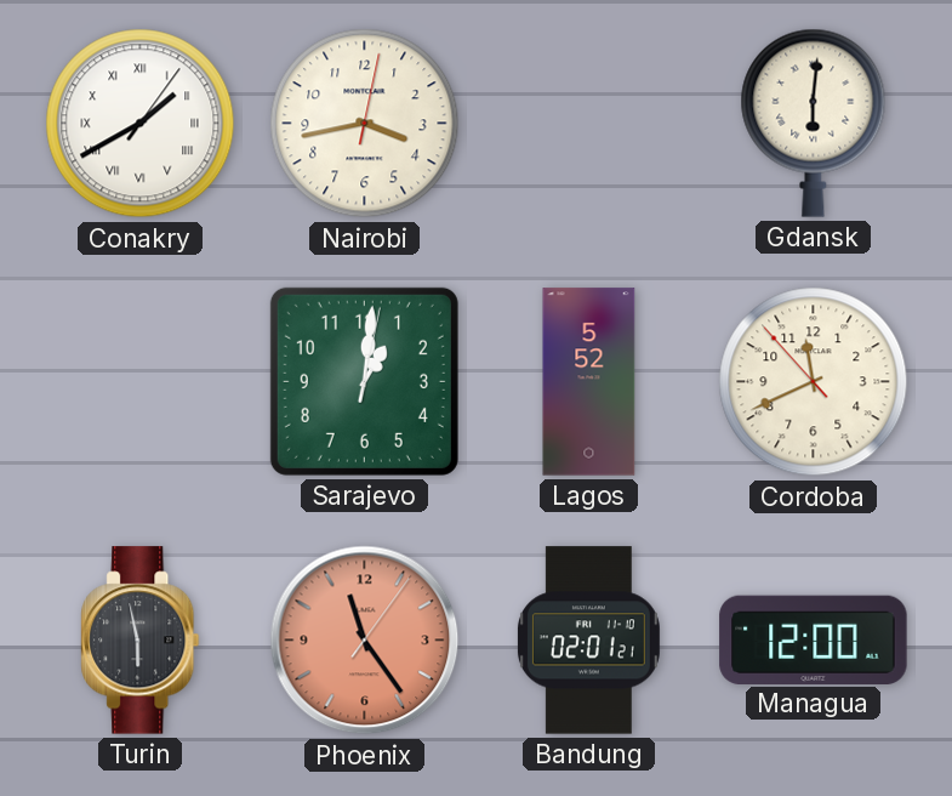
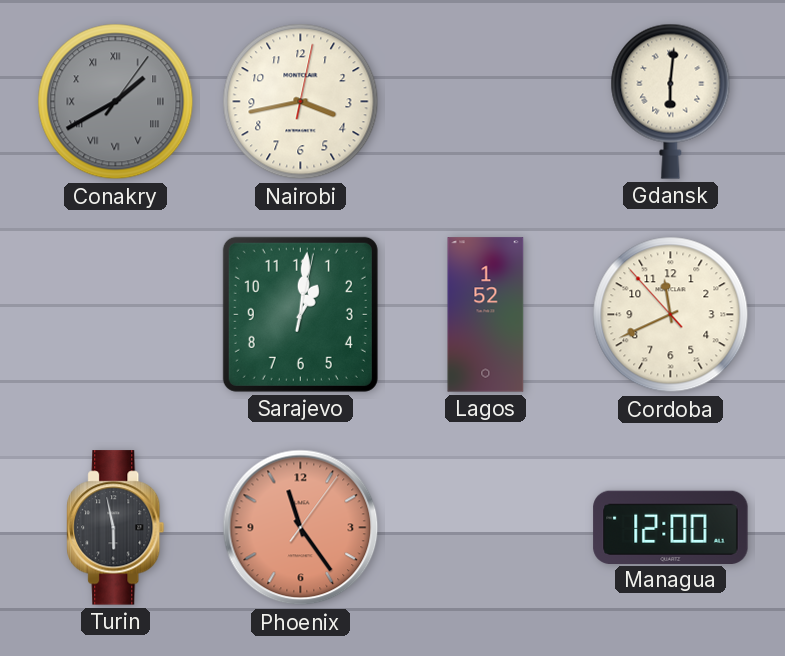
Conakry dial: white -> grey
Lagos: 5:52 -> 1:52
Bandung: 02:01 -> none
